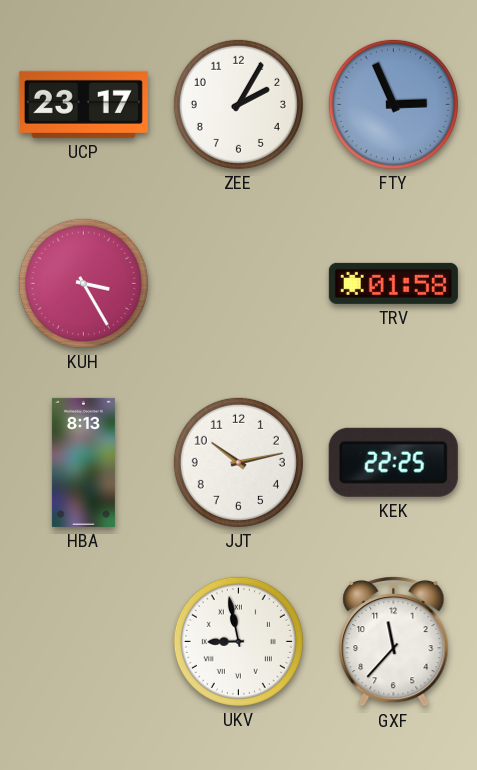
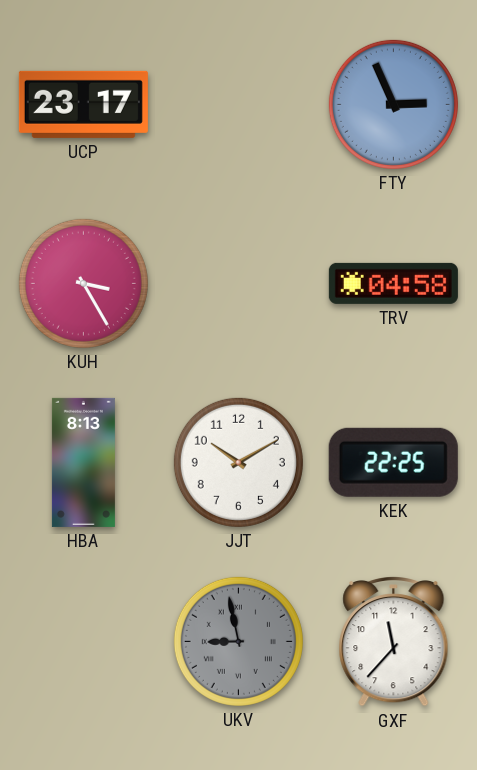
ZEE: 2:05 -> none
TRV: 01:58 -> 04:58
JJT: 10:13 -> 10:10
UKV dial: white -> grey
